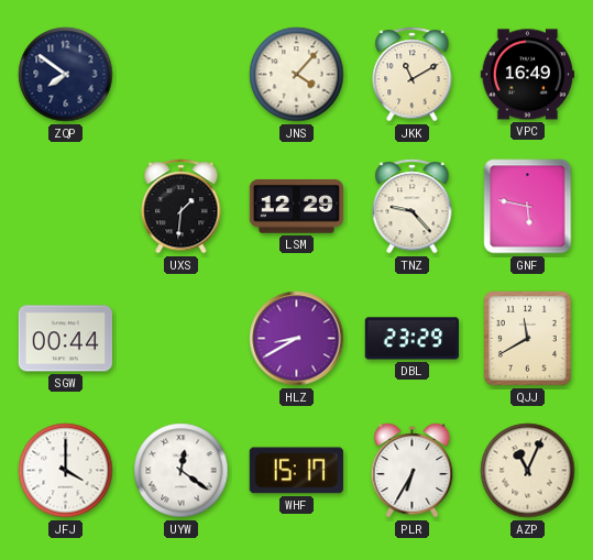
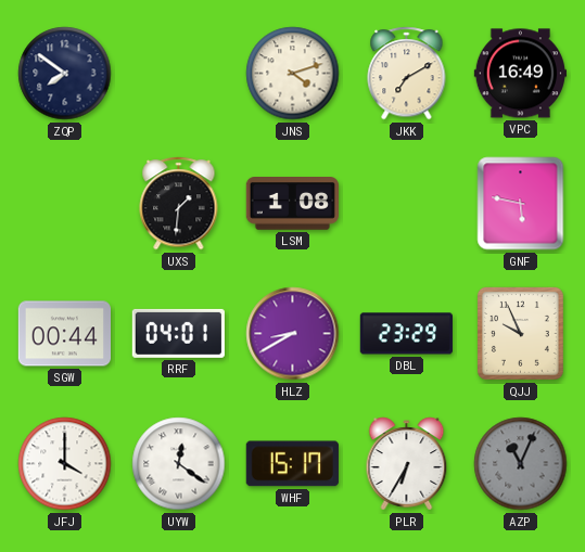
JNS: 4:07 -> 4:12
JKK: 11:10 -> 7:10
LSM: 12:29 -> 1:08
TNZ: 9:23 -> none
RRF: none -> 04:01
QJJ: 11:40 -> 9:56
AZP dial: cream -> grey
